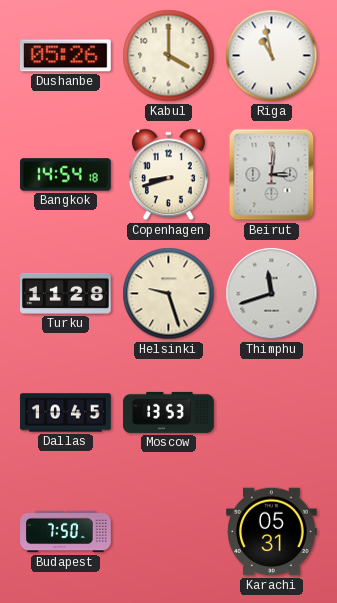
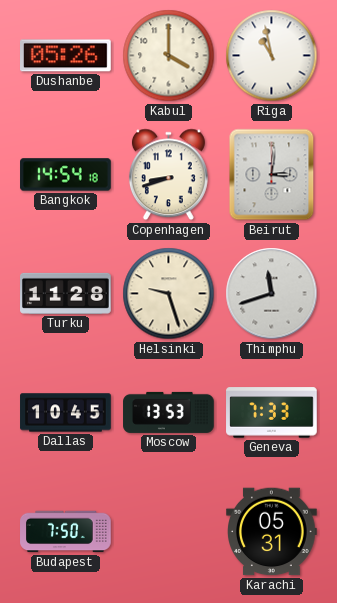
Geneva: none -> 7:33
